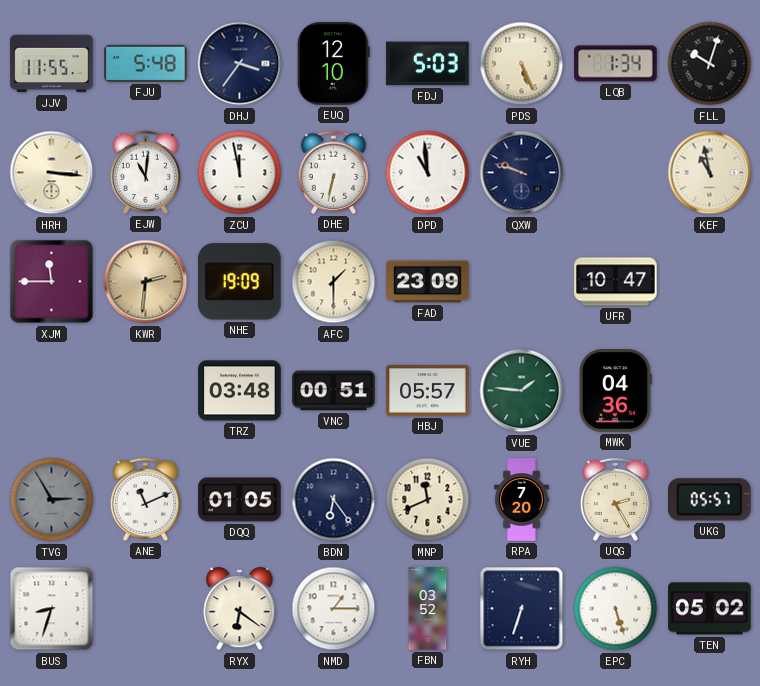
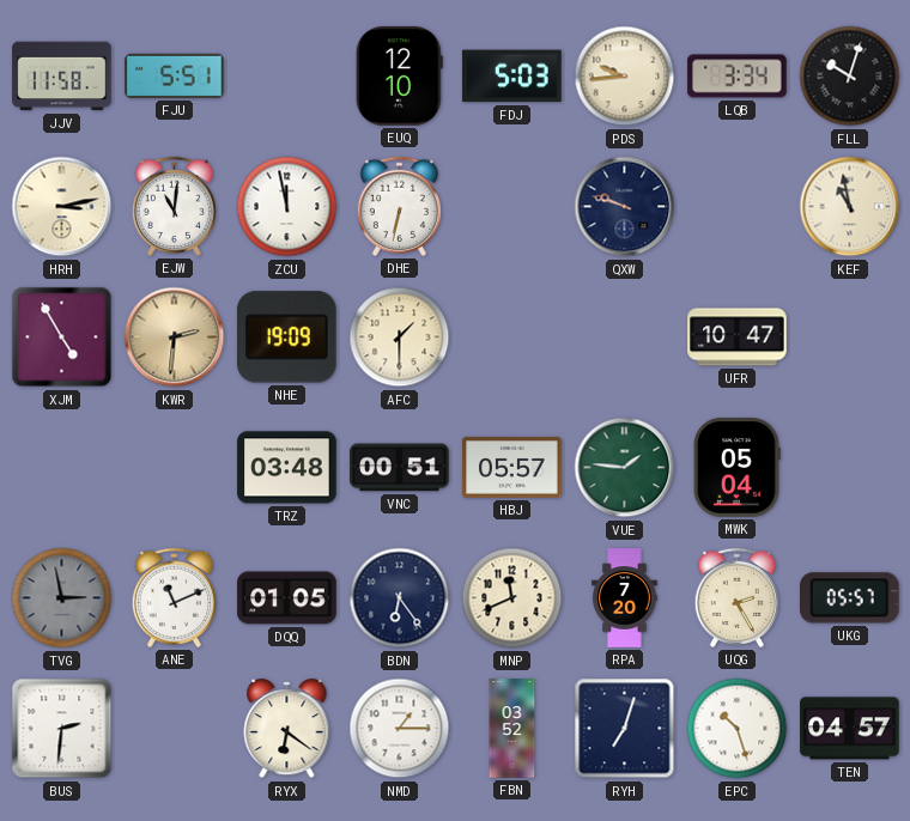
JJV: 11:55 -> 11:58
FJU: 5:48 -> 5:51
DHJ: 3:36 -> none
PDS: 5:26 -> 9:44
LQB: 1:34 -> 3:34
HRH: 3:16 -> 3:13
DPD: 10:59 -> none
XJM: 11:45 -> 4:55
FAD: 23:09 -> none
MWK: 04:36 -> 05:04
TVG: 2:55 -> 2:58
BUS: 8:33 -> 2:31
RYH: 6:33 -> 7:03
EPC: 5:27 -> 10:27
TEN: 05:02 -> 04:57
